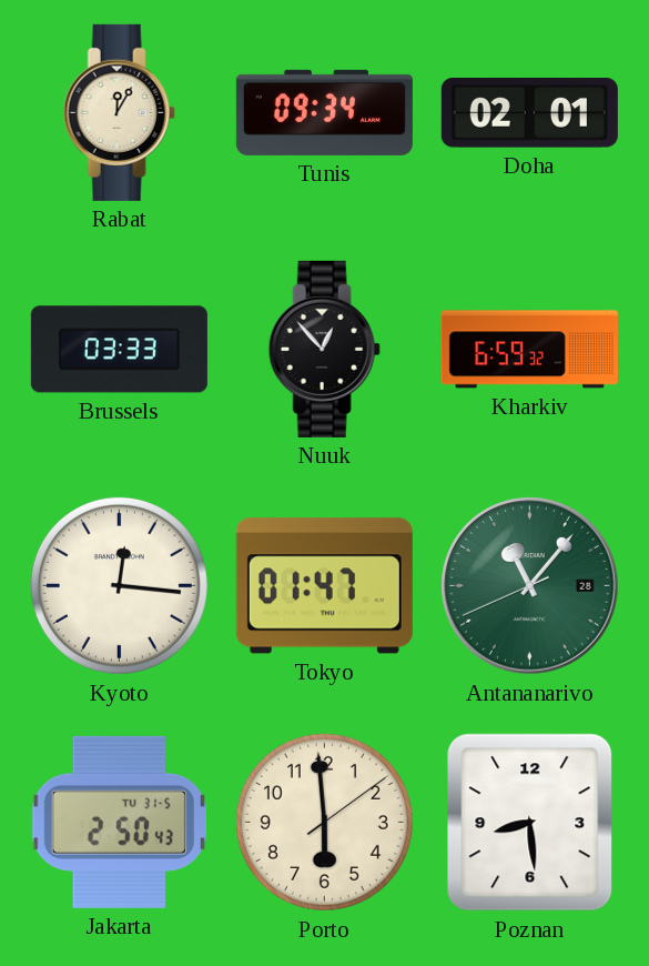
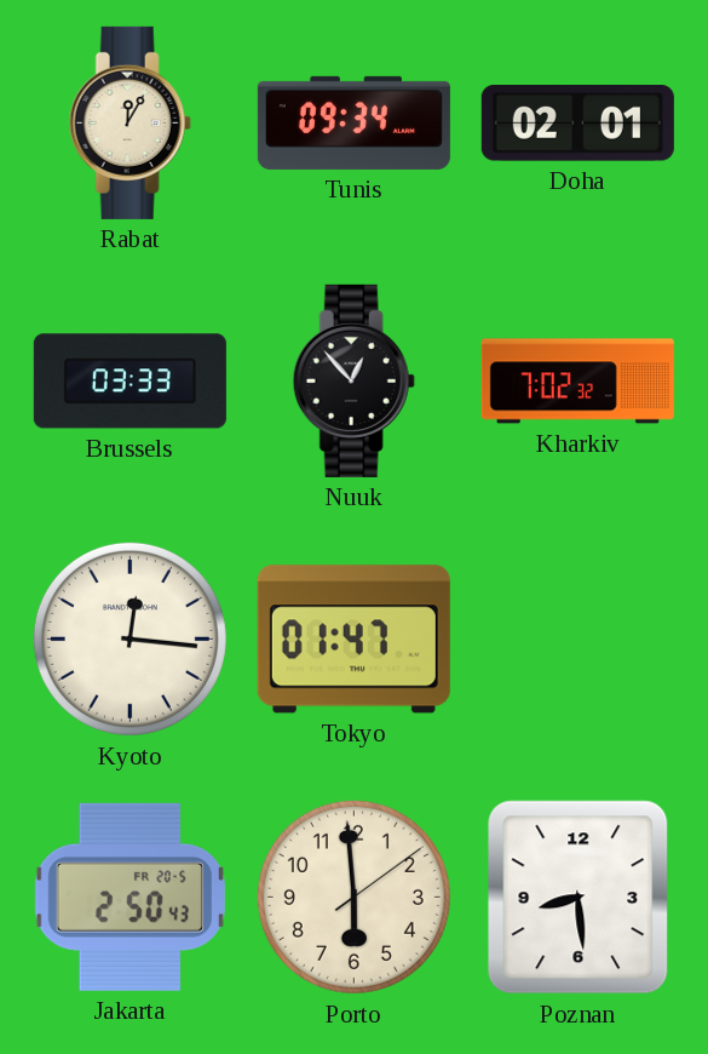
Kharkiv: 6:59 -> 7:02
Antananarivo: 11:06 -> none
Jakarta date: TU 31-5 -> FR 20-5
